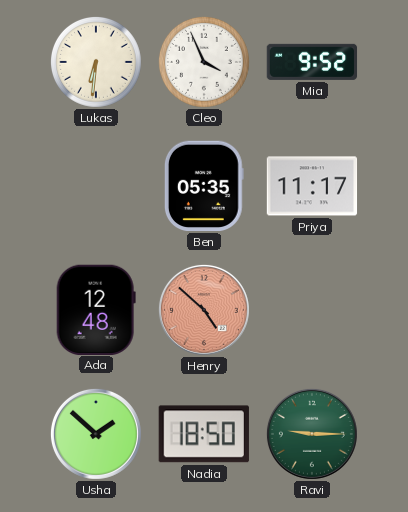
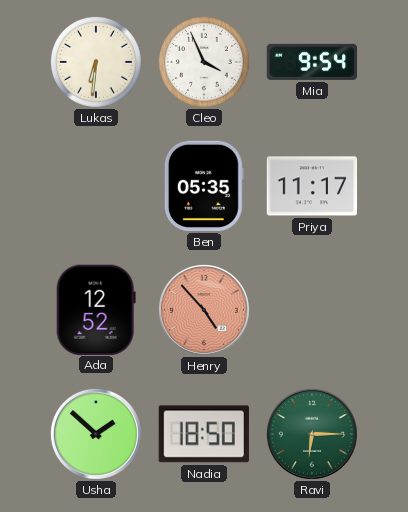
Mia: 9:52 -> 9:54
Ada: 12:48 -> 12:52
Henry: 4:52 -> 4:53
Ravi: 9:15 -> 6:15
